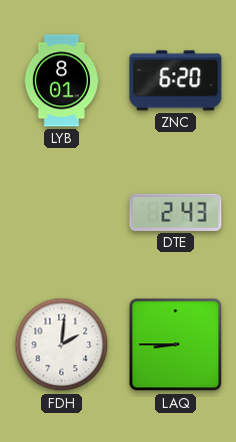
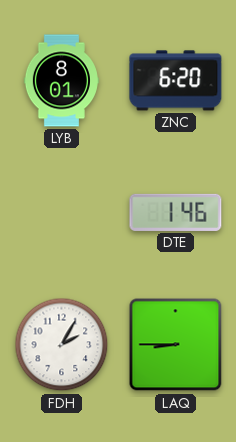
DTE: 2:43 -> 1:46
FDH: 2:01 -> 2:05
